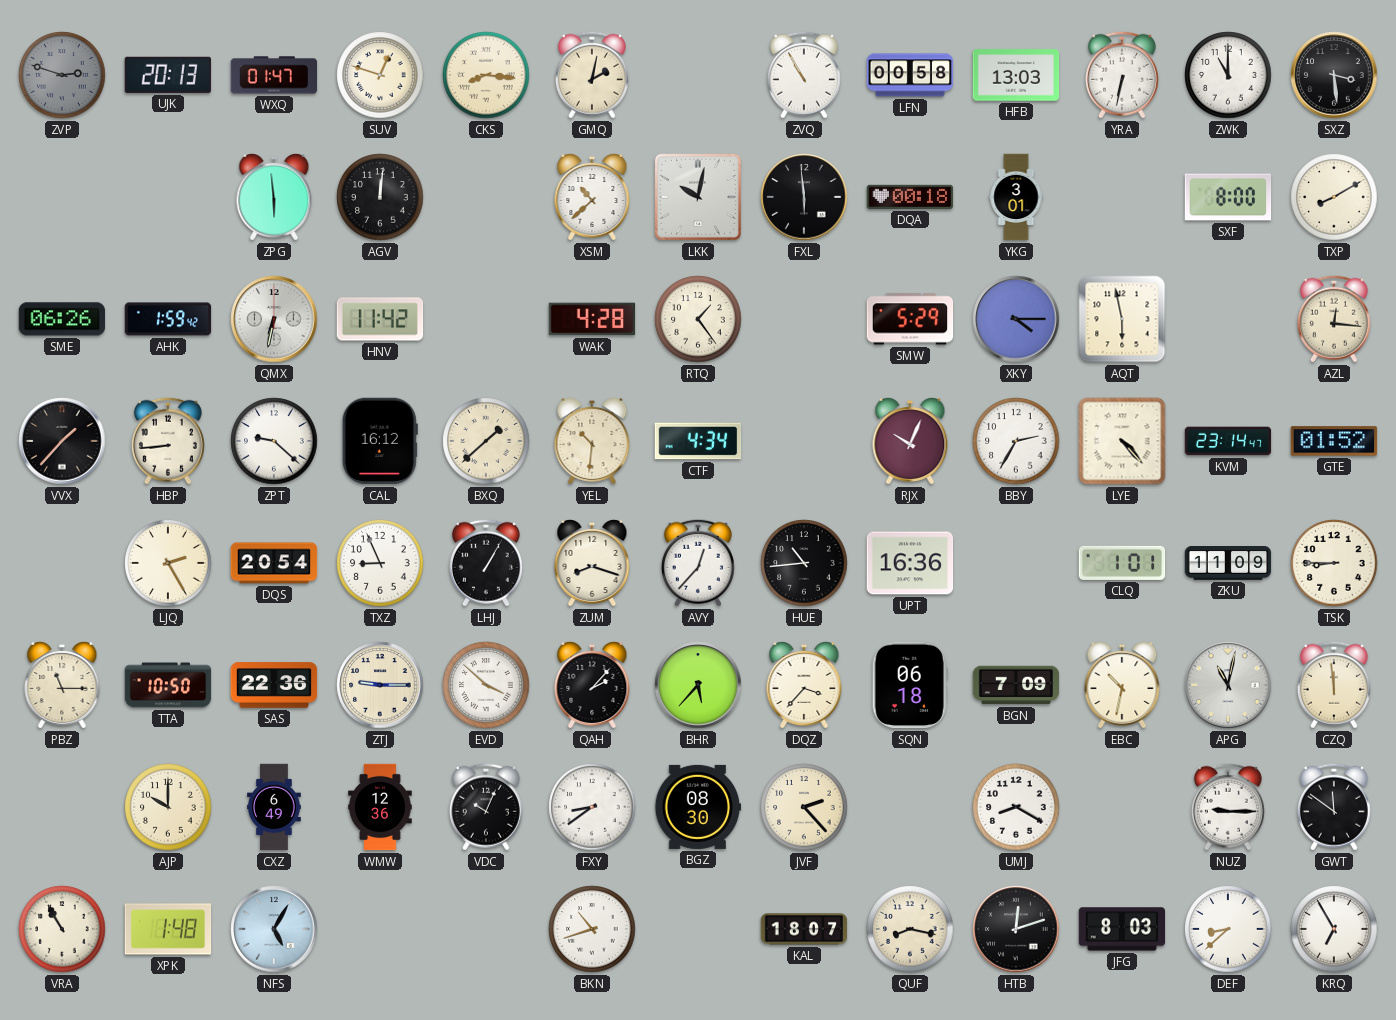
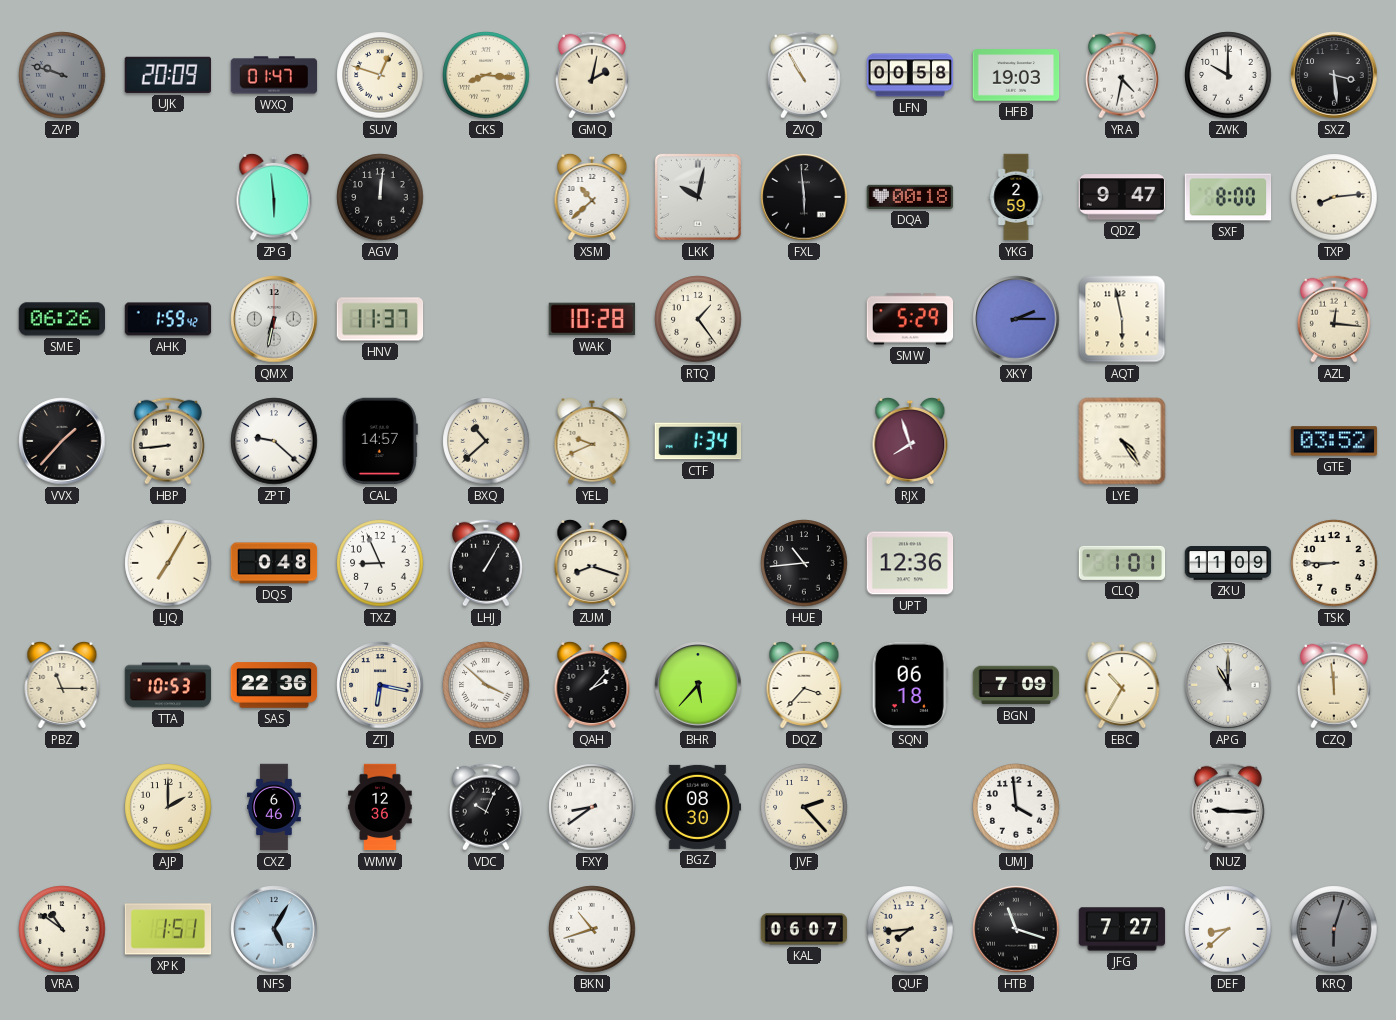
ZVP: 2:48 -> 9:48
UJK: 20:13 -> 20:09
HFB: 13:03 -> 19:03
YRA: 6:32 -> 4:32
ZWK: 11:00 -> 10:00
YKG: 3:01 -> 2:59
QDZ: none -> 9:47
TXP: 8:10 -> 8:14
HNV: 11:42 -> 11:37
WAK: 4:28 -> 10:28
XKY: 4:15 -> 2:15
CAL: 16:12 -> 14:57
BXQ: 1:38 -> 10:38
YEL: 10:31 -> 9:41
CTF: 4:34 -> 1:34
RJX: 10:04 -> 7:57
BBY: 2:35 -> none
LYE: 4:23 -> 4:24
KVM: 23:14 -> none
GTE: 01:52 -> 03:52
LJQ: 2:25 -> 7:05
DQS: 20:54 -> 0:48
AVY: 12:37 -> none
UPT: 16:36 -> 12:36
TTA: 10:50 -> 10:53
ZTJ: 9:15 -> 6:17
EBC: 10:32 -> 10:35
APG: 11:02 -> 11:00
AJP: 10:00 -> 2:00
CXZ: 6:49 -> 6:46
UMJ: 8:20 -> 3:59
GWT: 11:51 -> none
VRA: 10:55 -> 10:51
XPK: 1:48 -> 1:51
KAL: 18:07 -> 06:07
QUF: 8:17 -> 7:44
HTB: 12:12 -> 11:18
JFG: 8:03 -> 7:27
KRQ: 6:55 -> 6:03
KRQ dial: white -> grey
